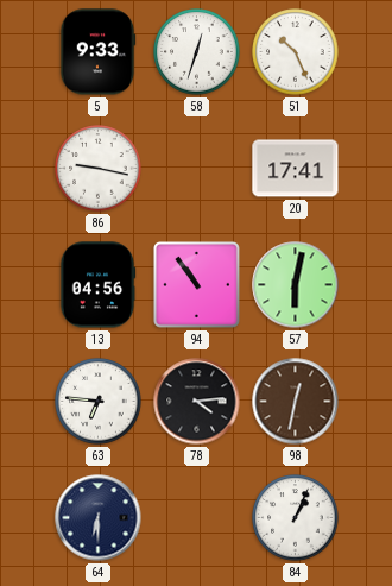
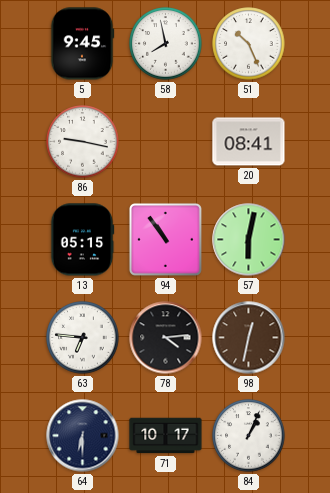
5: 9:33 -> 9:45
58: 12:33 -> 7:58
20: 17:41 -> 08:41
13: 04:56 -> 05:15
71: none -> 10:17
